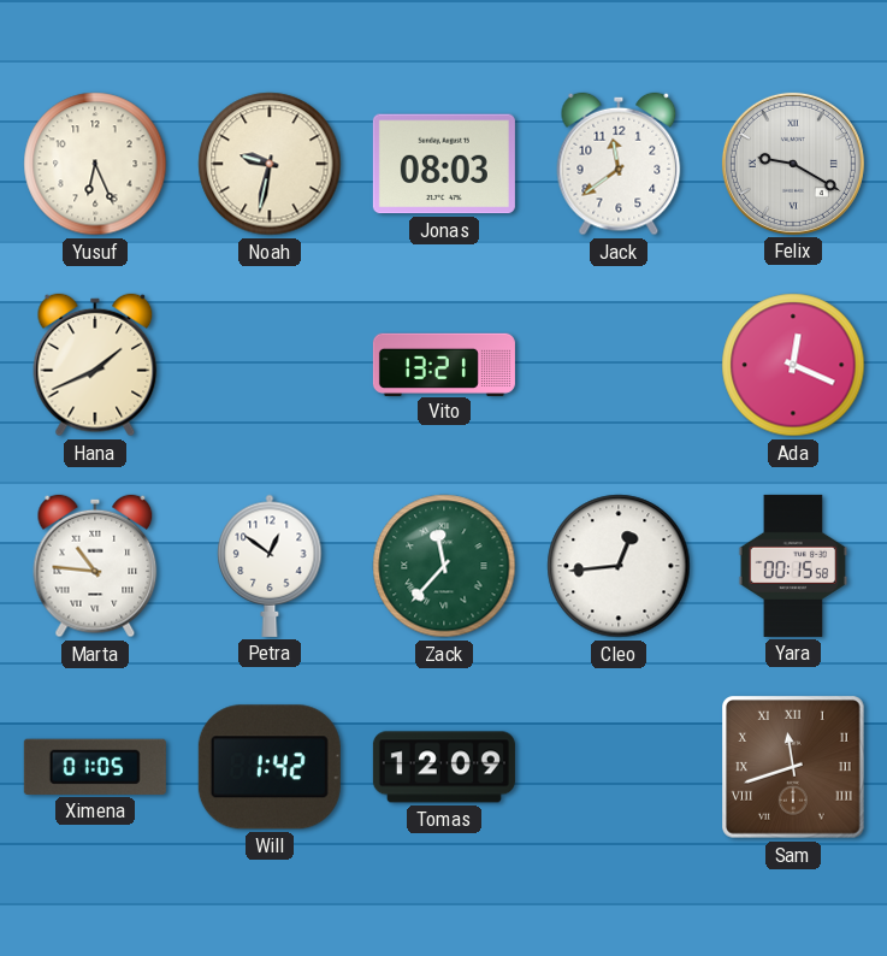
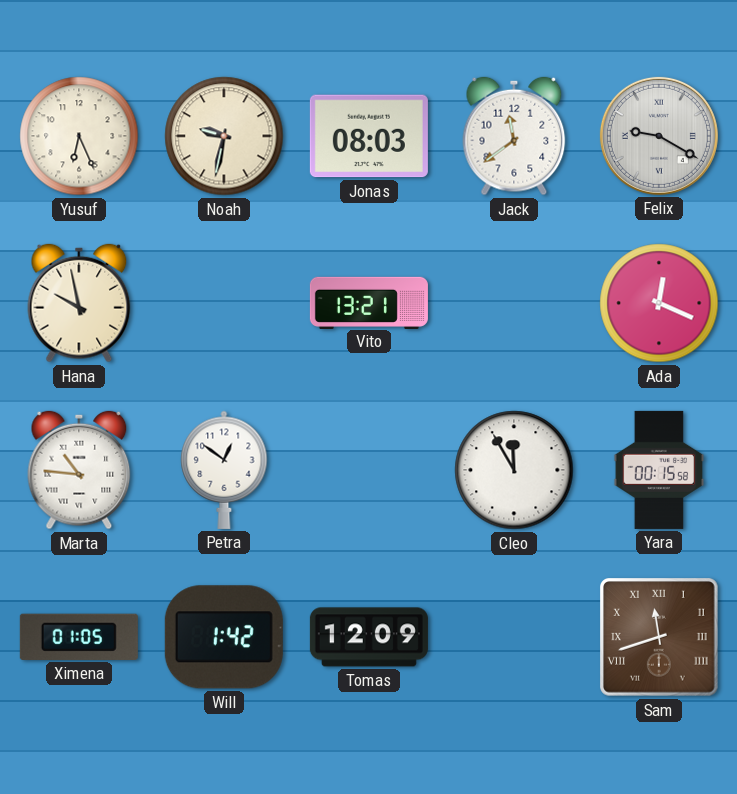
Hana: 1:41 -> 9:58
Zack: 11:37 -> none
Cleo: 12:44 -> 11:55
